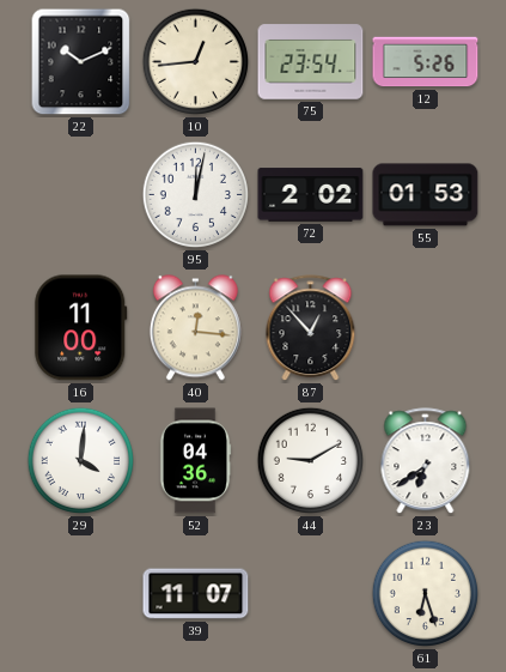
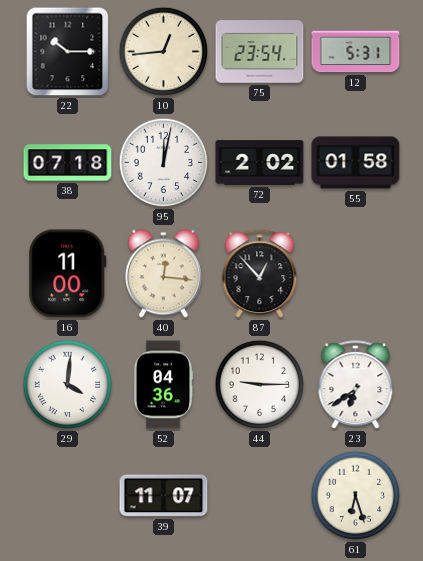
22: 10:11 -> 10:15
12: 5:26 -> 5:31
38: none -> 07:18
55: 01:53 -> 01:58
44: 9:10 -> 9:15
